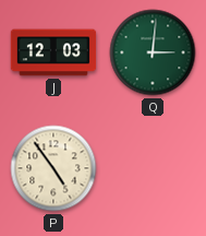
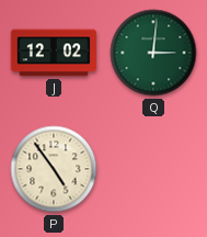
J: 12:03 -> 12:02
